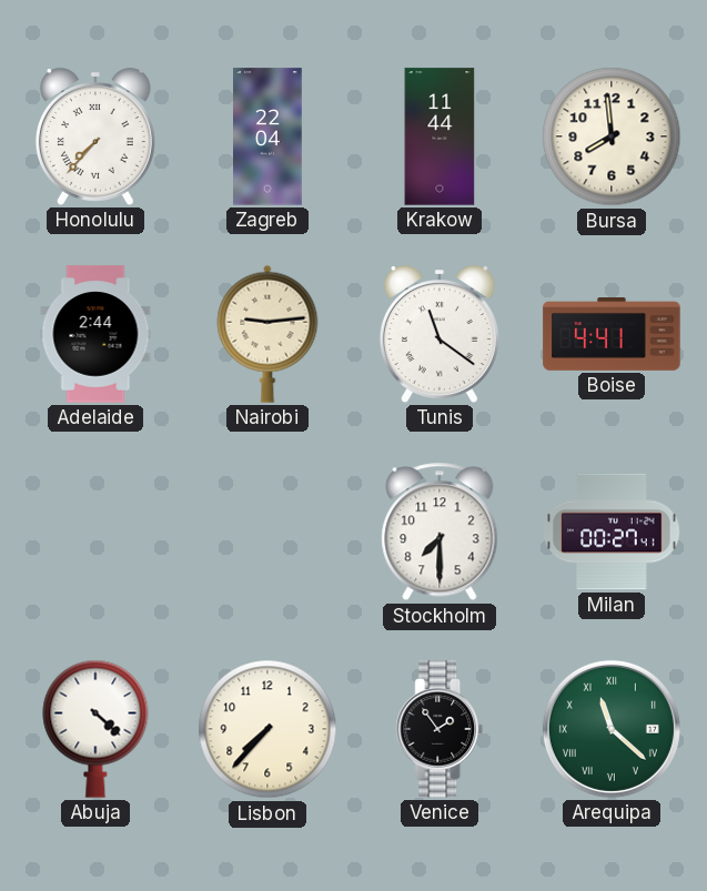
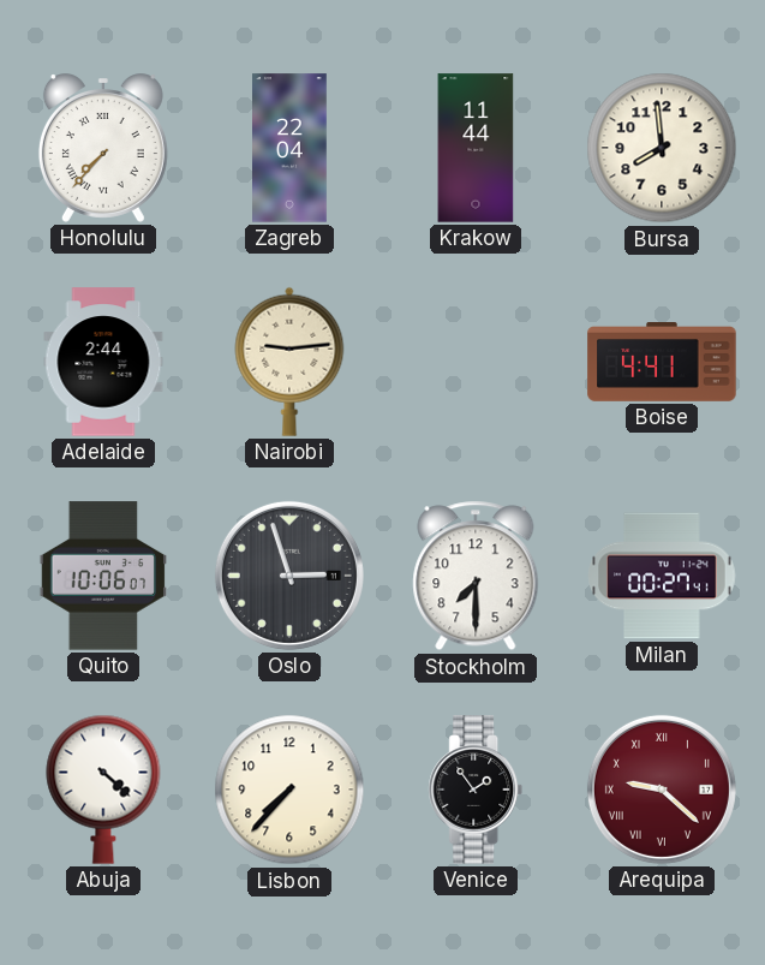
Tunis: 11:21 -> none
Quito: none -> 10:06
Oslo: none -> 2:57
Arequipa: 11:22 -> 9:22
Arequipa dial: green -> burgundy
